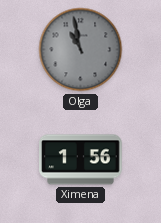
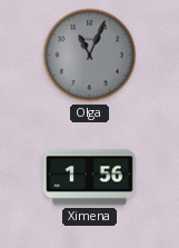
Olga: 10:58 -> 11:04
